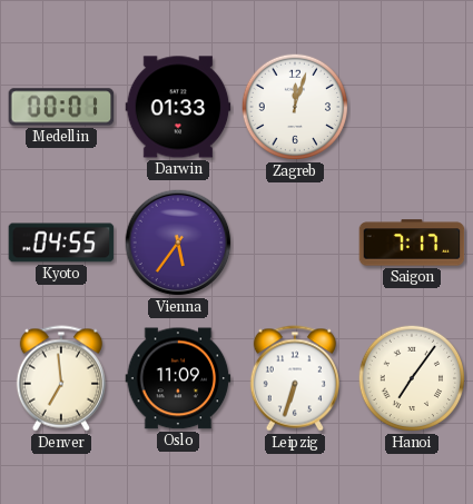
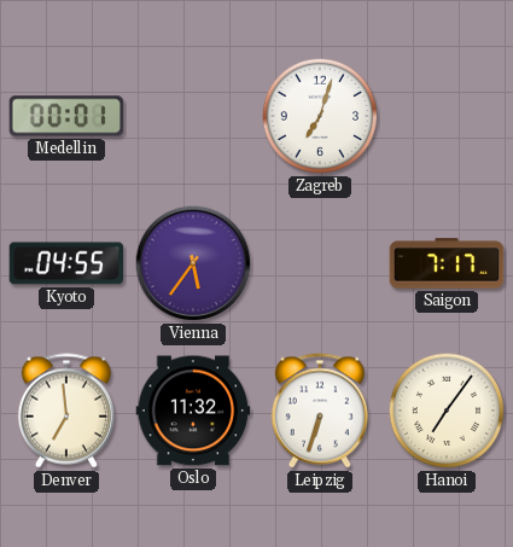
Darwin: 01:33 -> none
Zagreb: 12:03 -> 7:03
Oslo: 11:09 -> 11:32
